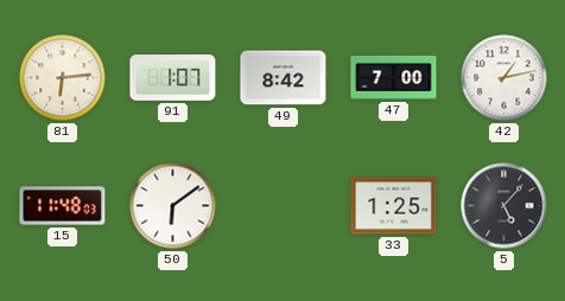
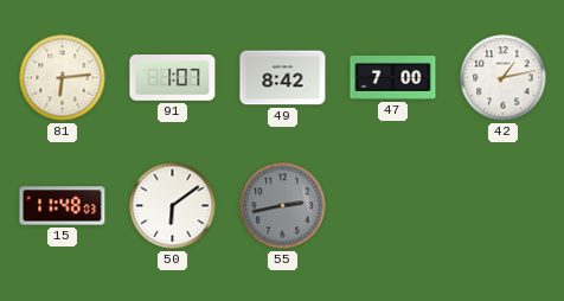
55: none -> 2:43
33: 1:25 -> none
5: 5:07 -> none
